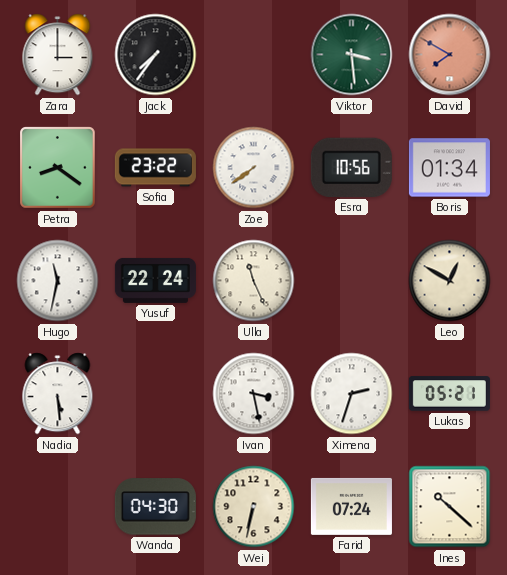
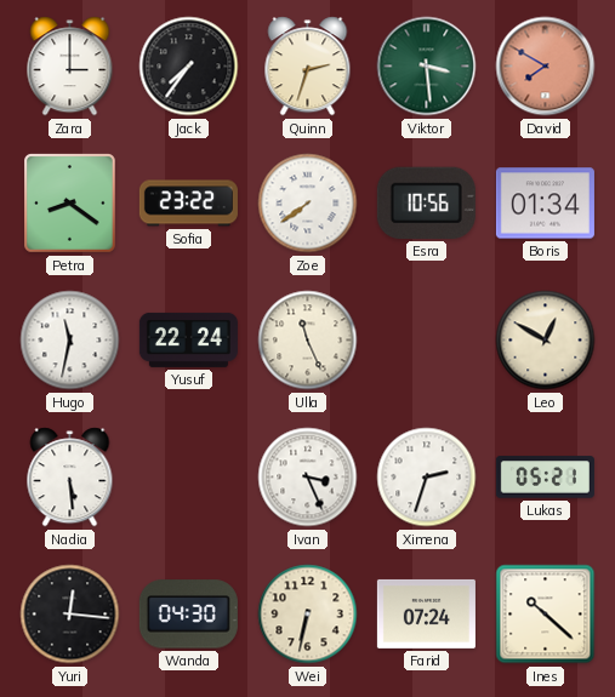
Quinn: none -> 2:33
Ivan: 3:28 -> 3:26
Yuri: none -> 12:16
